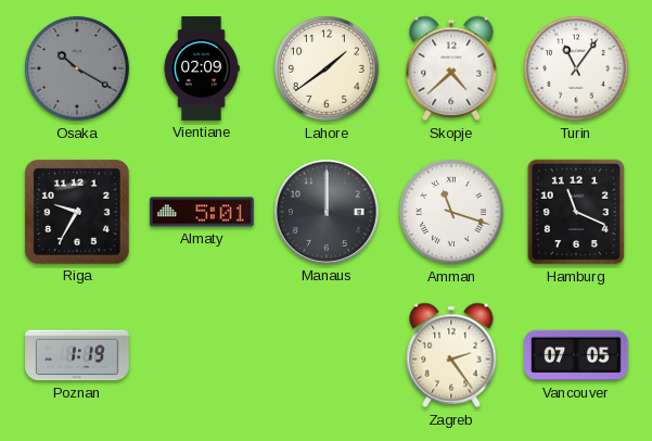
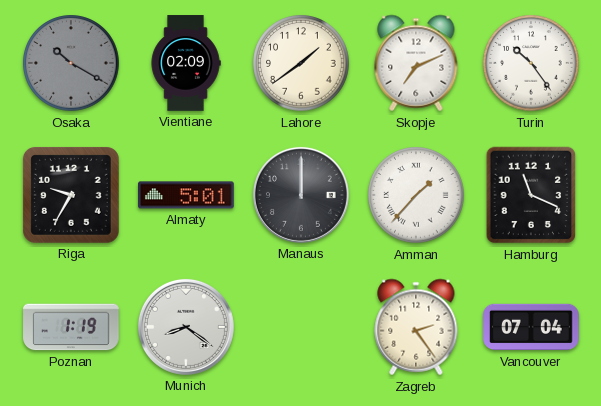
Skopje: 4:38 -> 7:11
Turin: 11:06 -> 10:24
Amman: 11:18 -> 1:37
Munich: none -> 8:21
Vancouver: 07:05 -> 07:04
